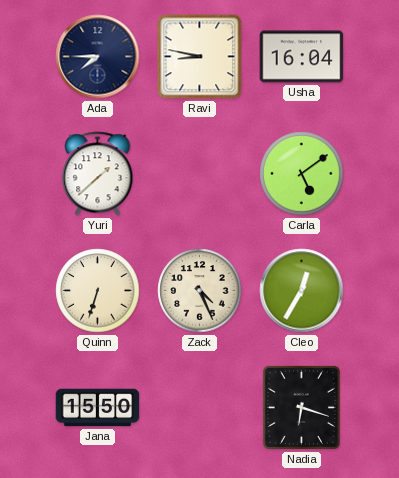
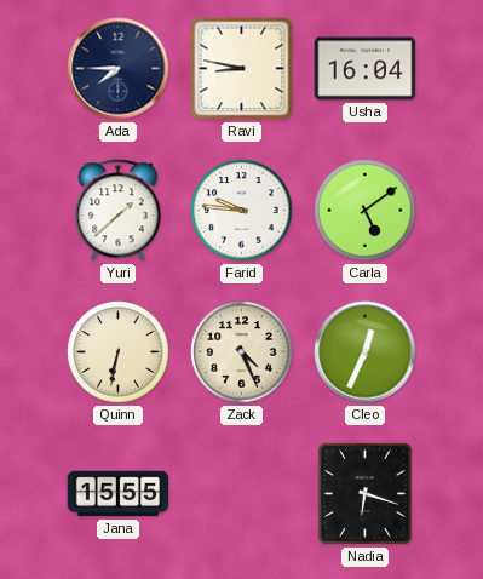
Farid: none -> 9:46
Quinn: 6:33 -> 6:32
Cleo: 12:35 -> 12:34
Jana: 15:50 -> 15:55
